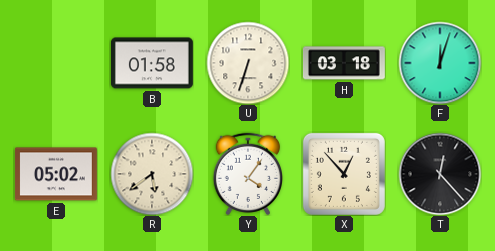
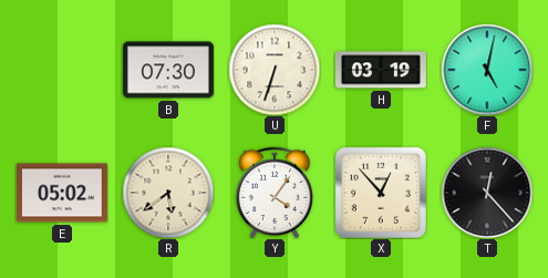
B: 01:58 -> 07:30
H: 03:18 -> 03:19
F: 12:03 -> 5:02
